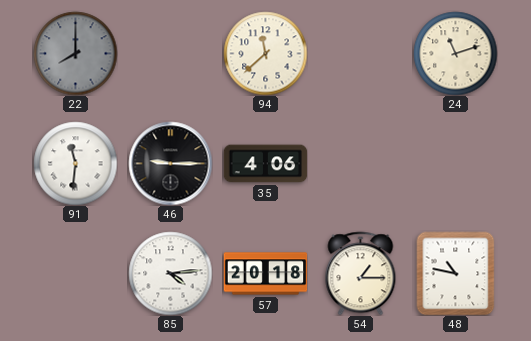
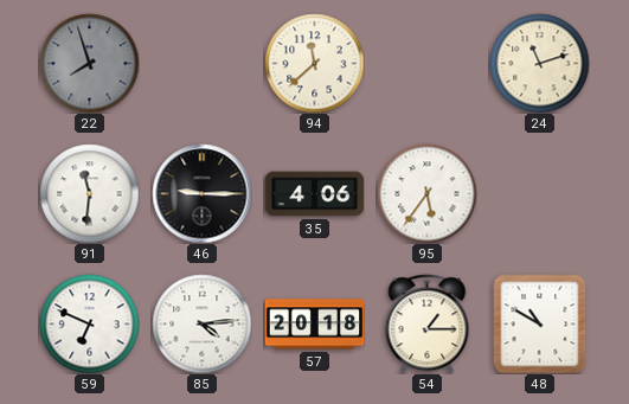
22: 8:00 -> 7:57
95: none -> 5:36
59: none -> 6:49
48: 10:47 -> 10:50
